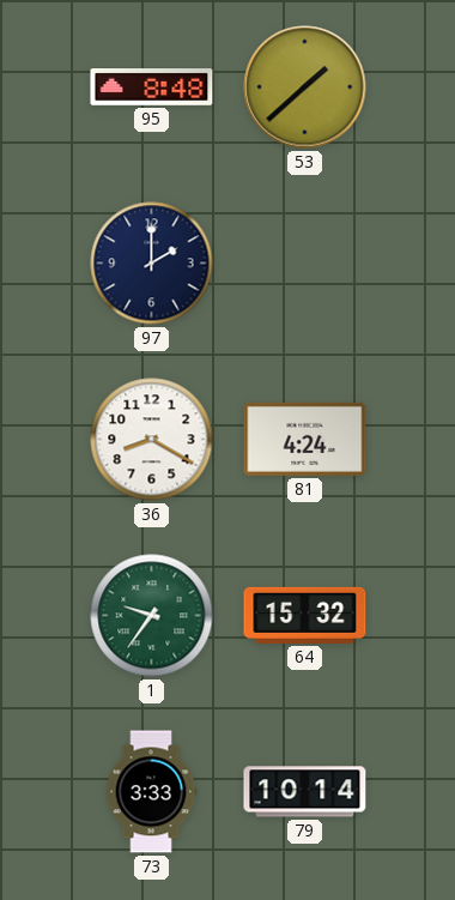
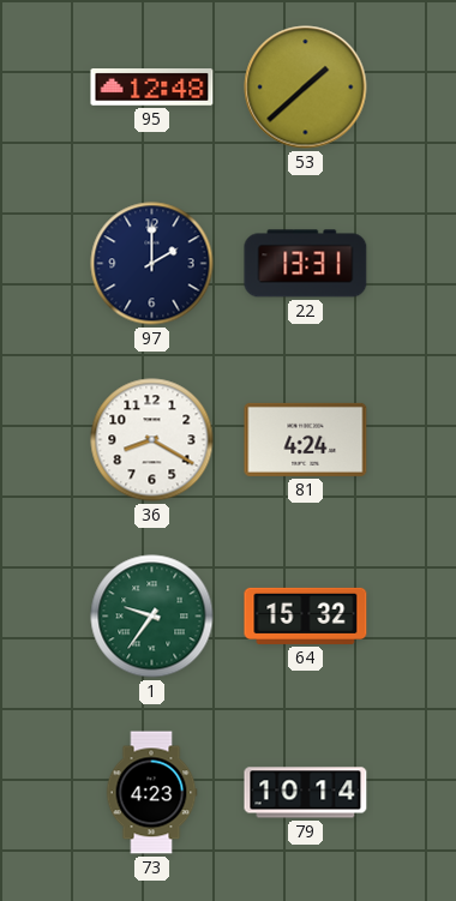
95: 8:48 -> 12:48
22: none -> 13:31
73: 3:33 -> 4:23
